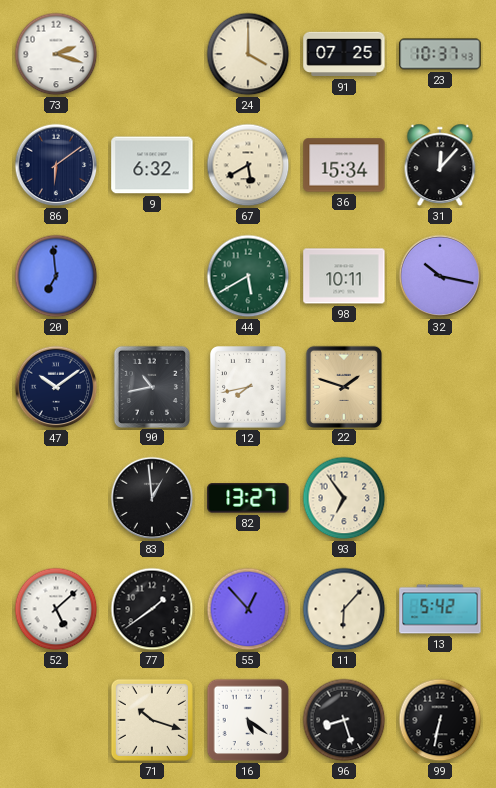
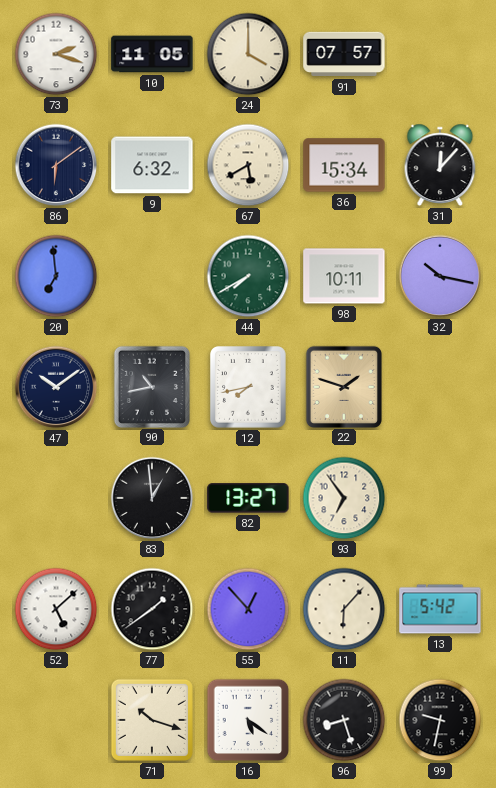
10: none -> 11:05
91: 07:25 -> 07:57
23: 10:37 -> none
44: 5:40 -> 7:40
99: 6:32 -> 9:32
